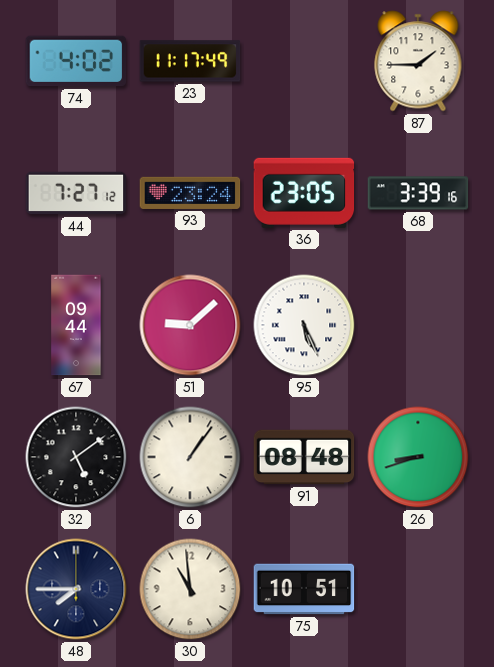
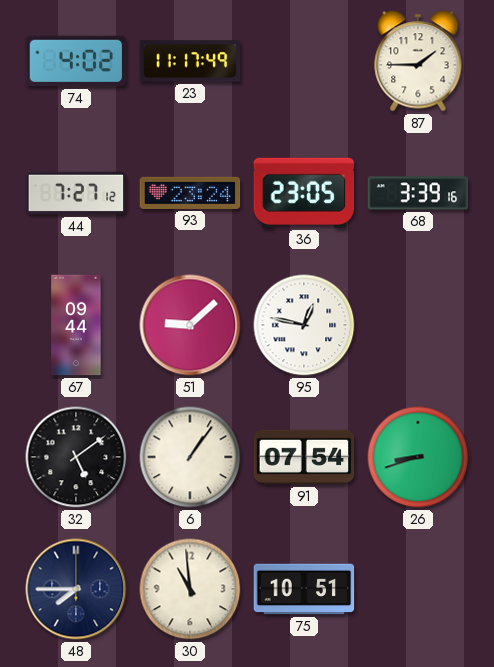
95: 5:26 -> 12:47
91: 08:48 -> 07:54
